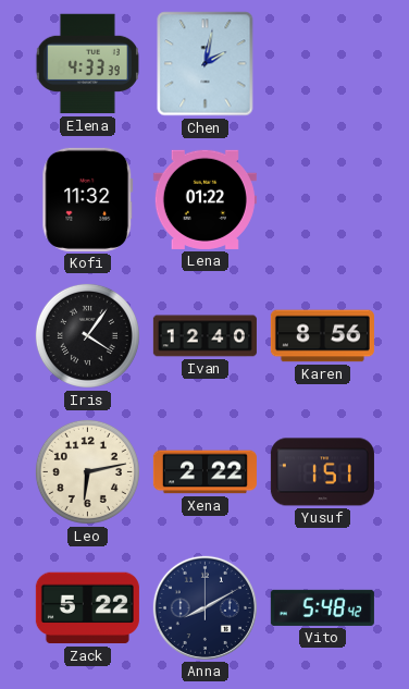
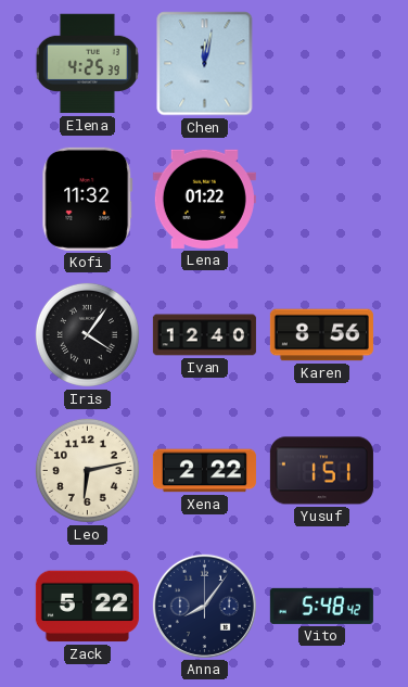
Elena: 4:33 -> 4:25
Chen: 2:02 -> 12:02
Anna: 8:10 -> 8:06
